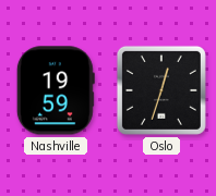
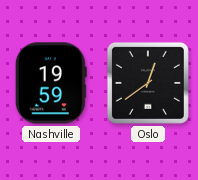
Oslo: 12:33 -> 12:39
